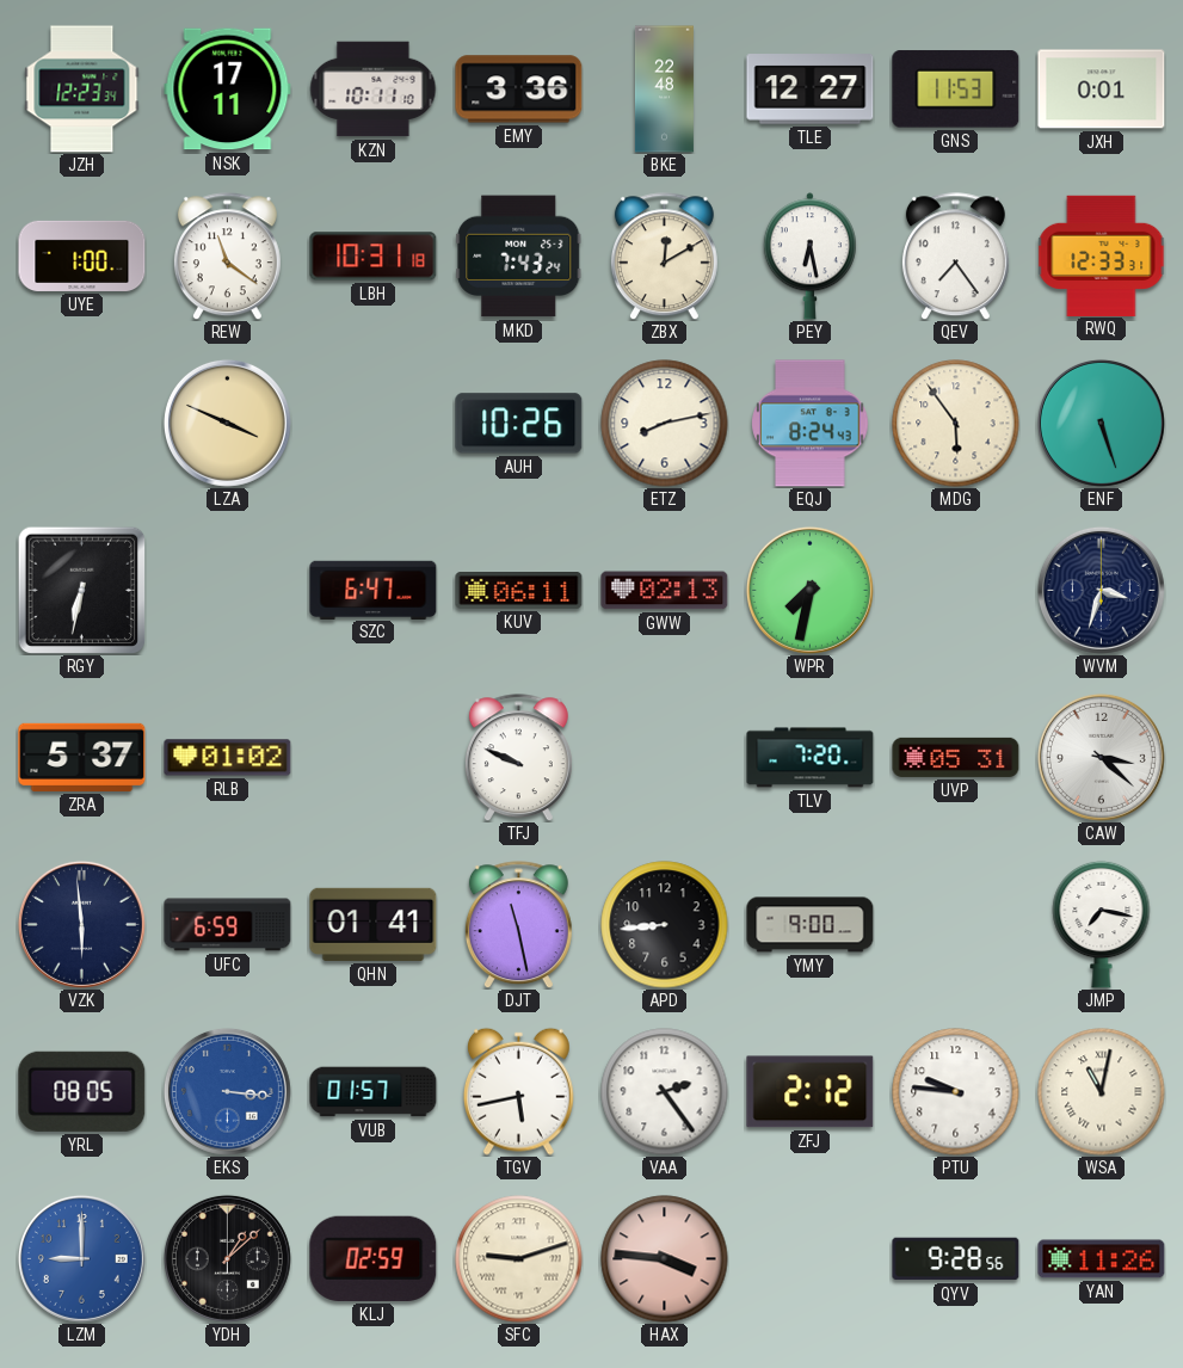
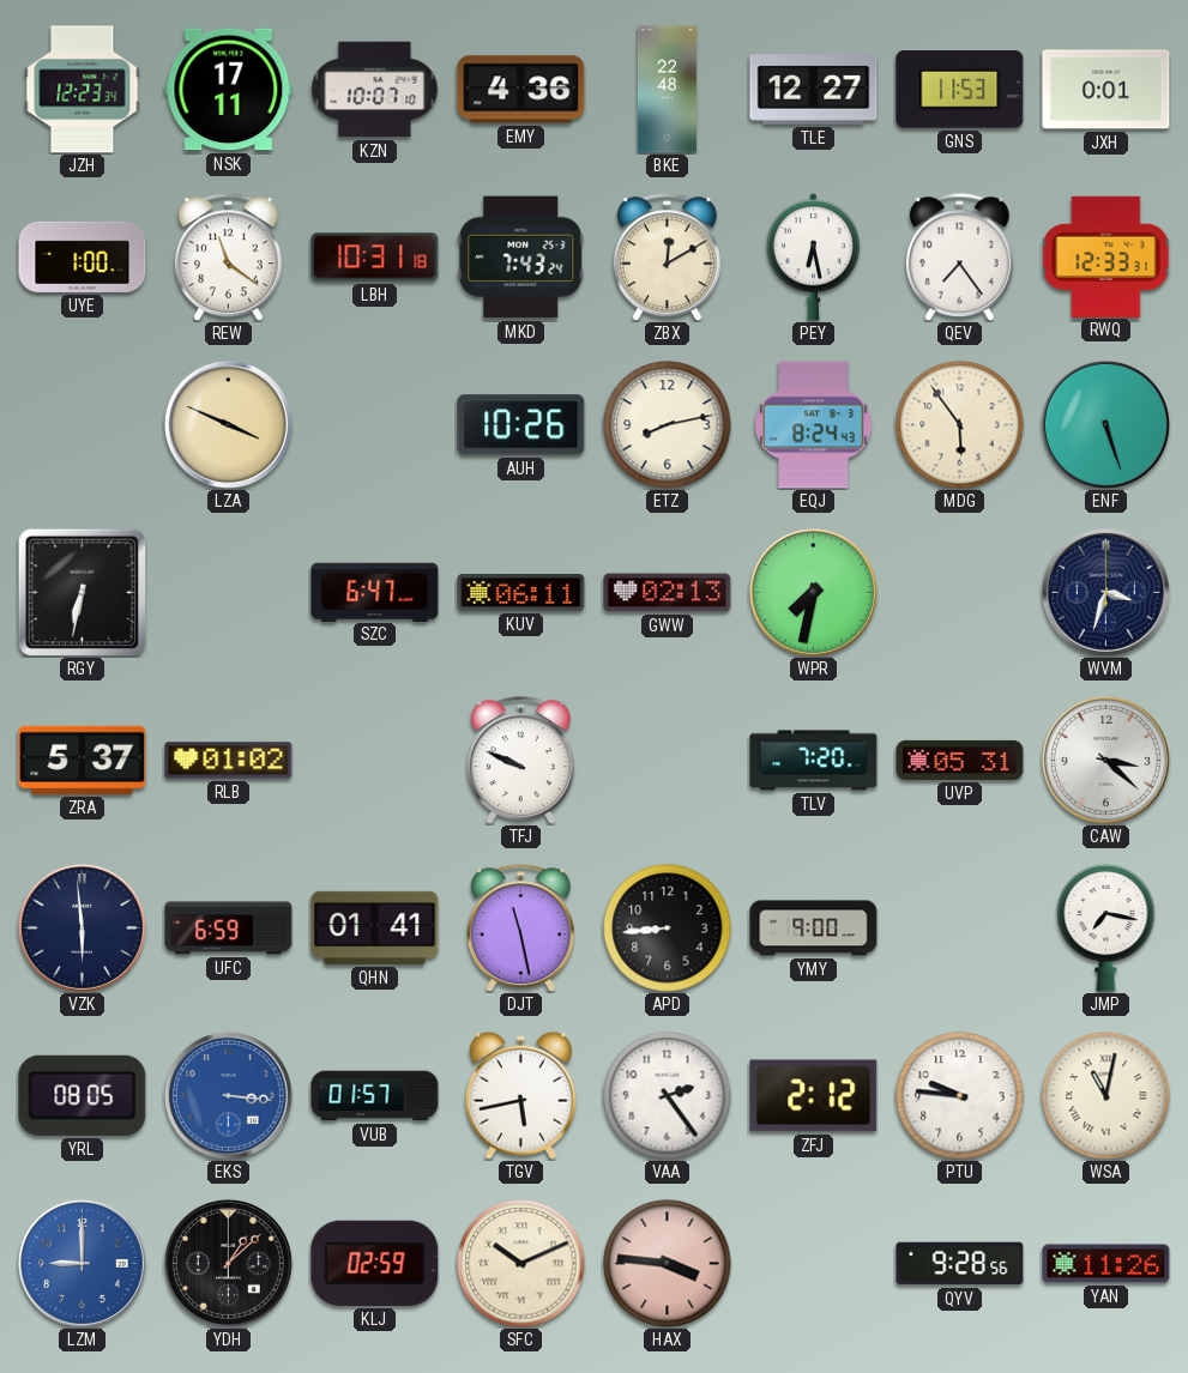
KZN: 10:11 -> 10:07
EMY: 3:36 -> 4:36
SFC: 9:12 -> 10:11
